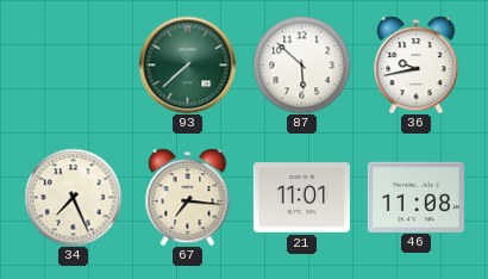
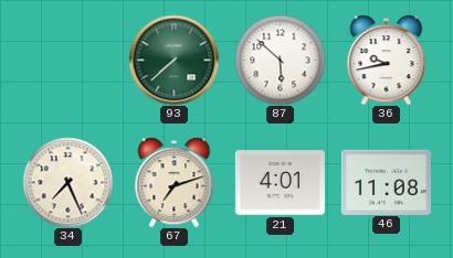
67: 7:16 -> 7:12
21: 11:01 -> 4:01
